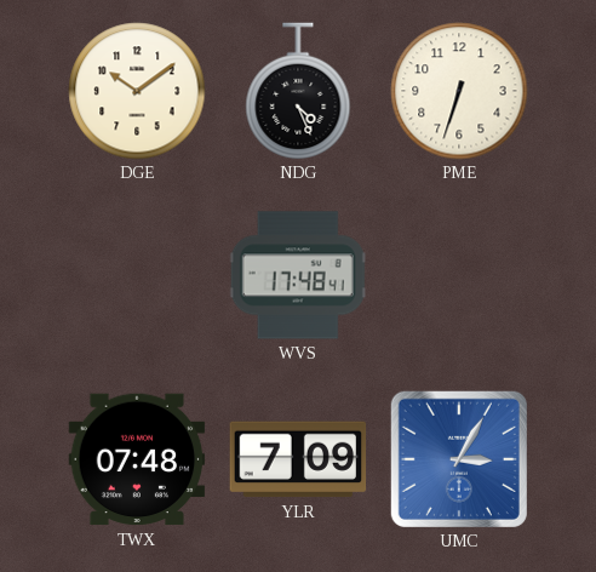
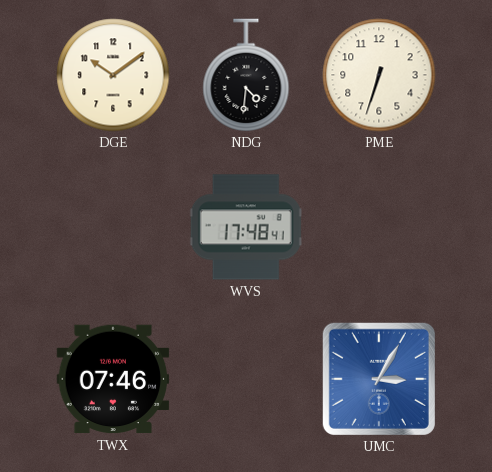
NDG: 4:26 -> 4:31
TWX: 07:48 -> 07:46
YLR: 7:09 -> none
